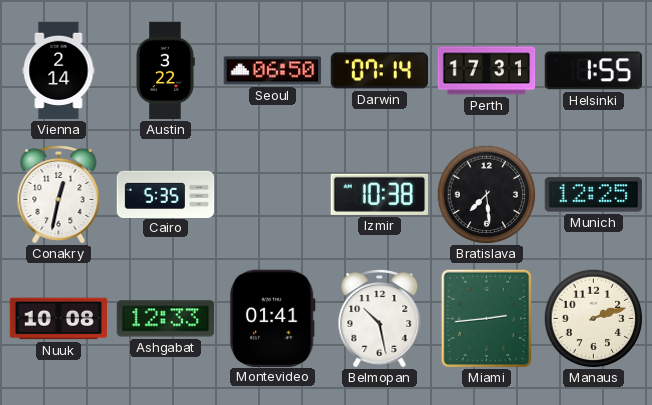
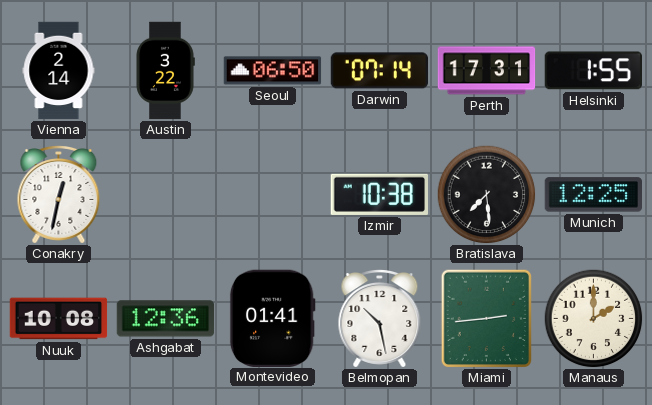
Cairo: 5:35 -> none
Ashgabat: 12:33 -> 12:36
Manaus: 2:12 -> 2:00
